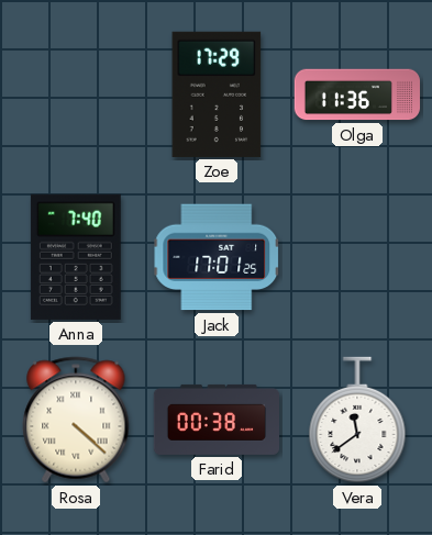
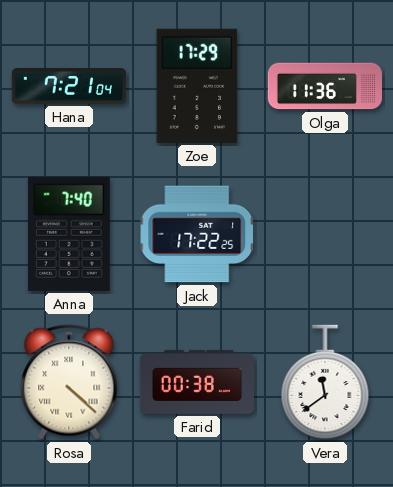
Hana: none -> 7:21
Jack: 17:01 -> 17:22
